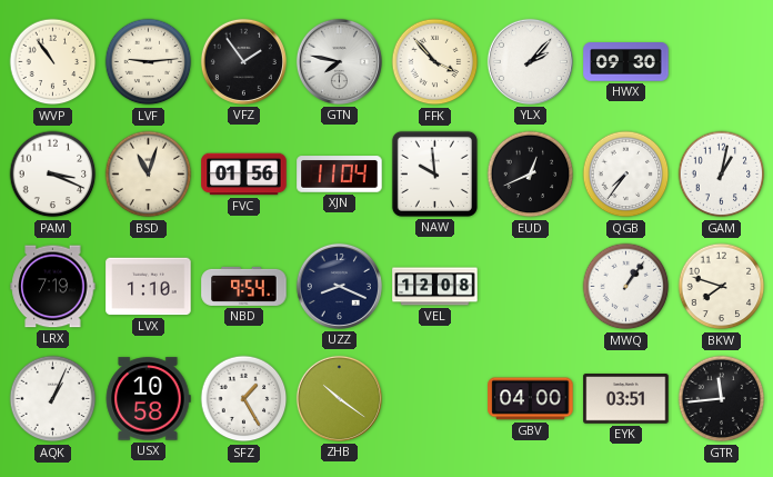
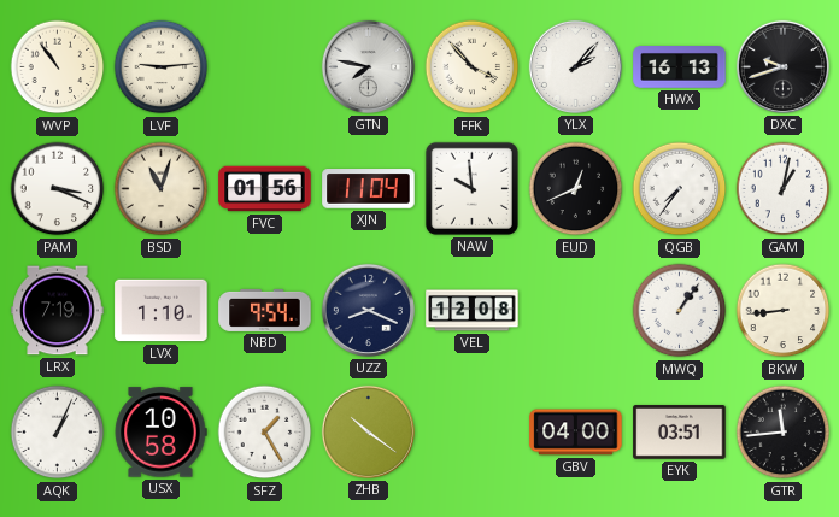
VFZ: 1:54 -> none
HWX: 09:30 -> 16:13
DXC: none -> 9:42
BKW: 7:48 -> 8:44
